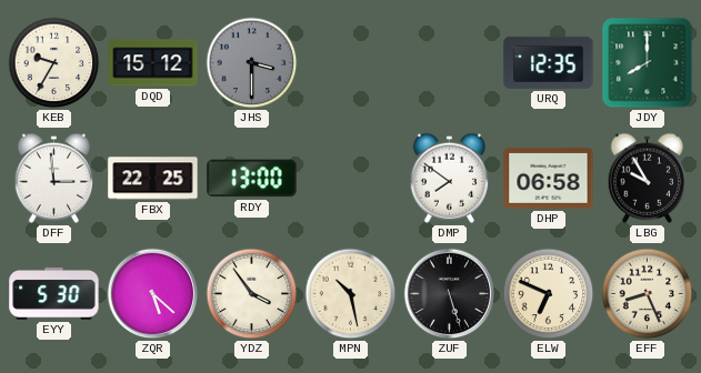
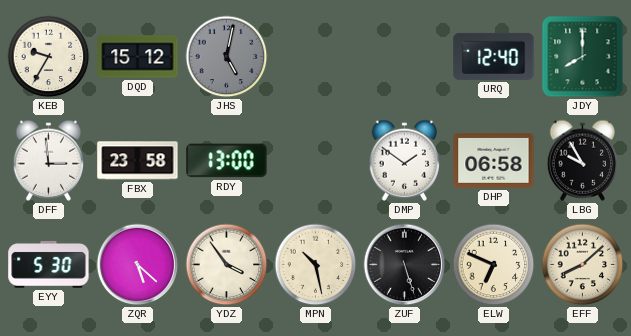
JHS: 3:30 -> 5:02
URQ: 12:35 -> 12:40
FBX: 22:25 -> 23:58
DMP: 7:51 -> 1:51
EFF: 8:26 -> 8:08
